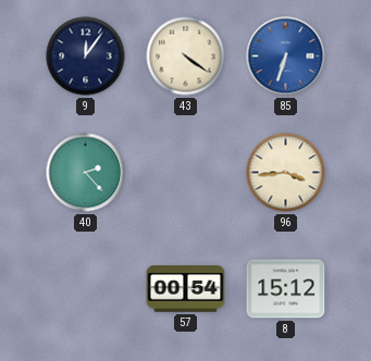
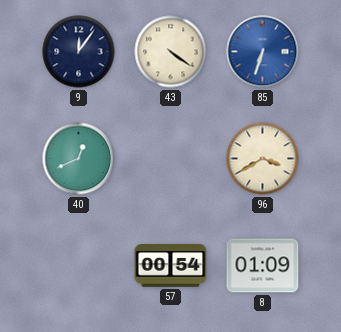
40: 2:23 -> 12:41
96: 3:44 -> 3:40
8: 15:12 -> 01:09
